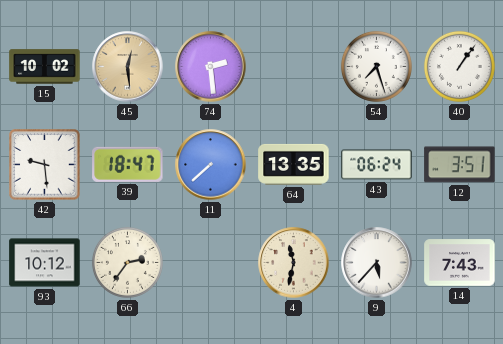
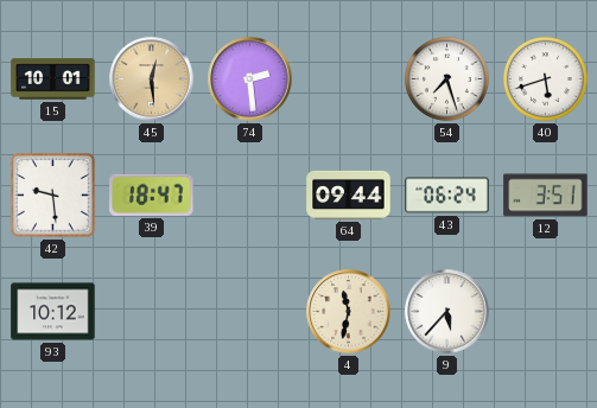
15: 10:02 -> 10:01
40: 1:06 -> 5:42
11: 7:38 -> none
64: 13:35 -> 09:44
66: 2:36 -> none
14: 7:43 -> none
